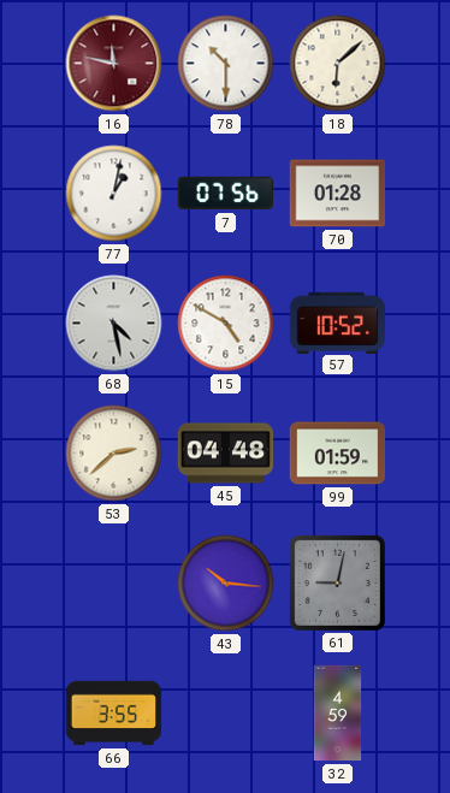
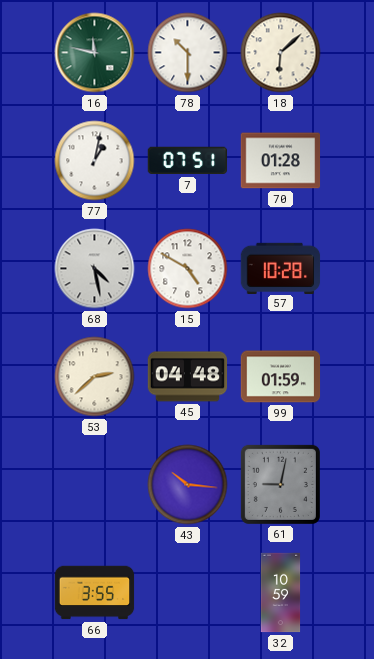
16 dial: burgundy -> green
7: 07:56 -> 07:51
57: 10:52 -> 10:28
32: 4:59 -> 10:59
